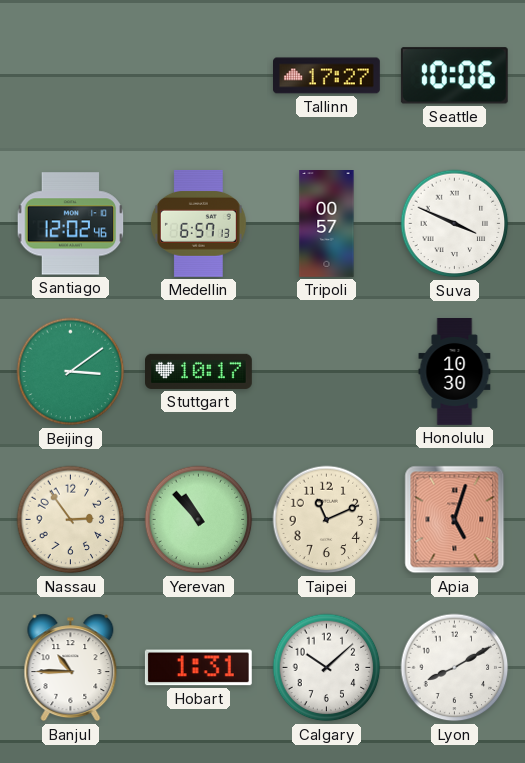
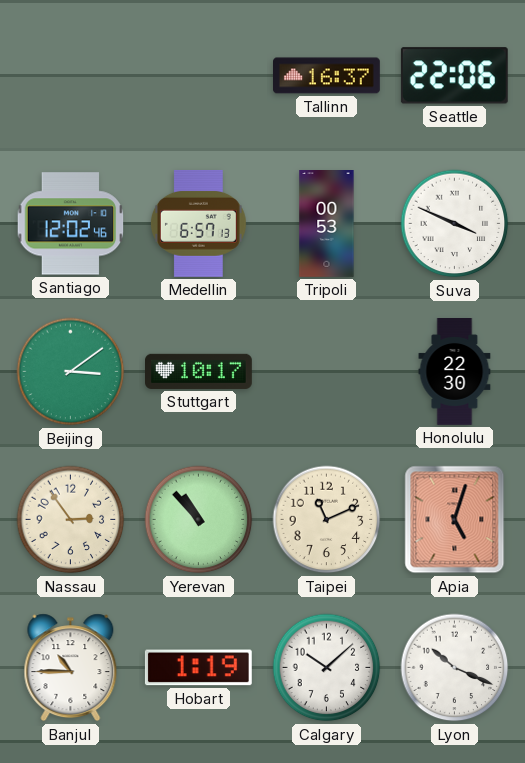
Tallinn: 17:27 -> 16:37
Seattle: 10:06 -> 22:06
Tripoli: 00:57 -> 00:53
Honolulu: 10:30 -> 22:30
Hobart: 1:31 -> 1:19
Lyon: 8:10 -> 10:19
